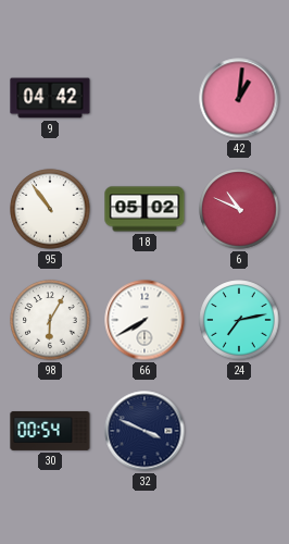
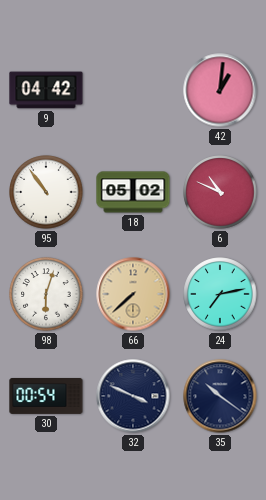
98: 6:05 -> 6:03
66: 7:40 -> 7:38
66 dial: white -> champagne
35: none -> 10:21
